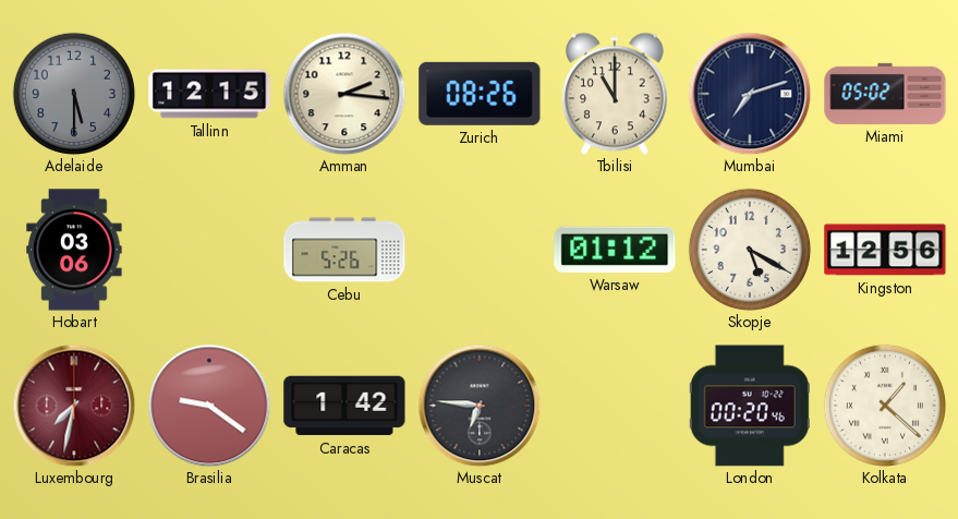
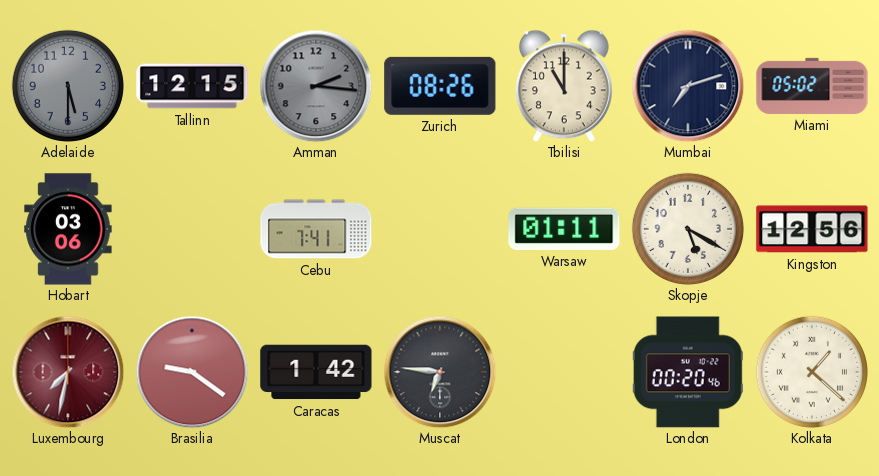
Amman dial: cream -> grey
Cebu: 5:26 -> 7:41
Warsaw: 01:12 -> 01:11
